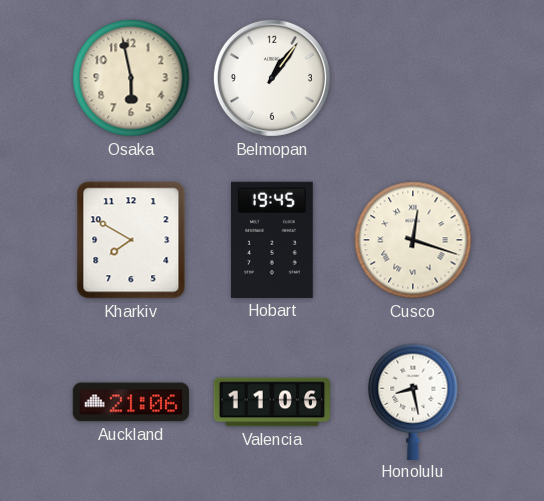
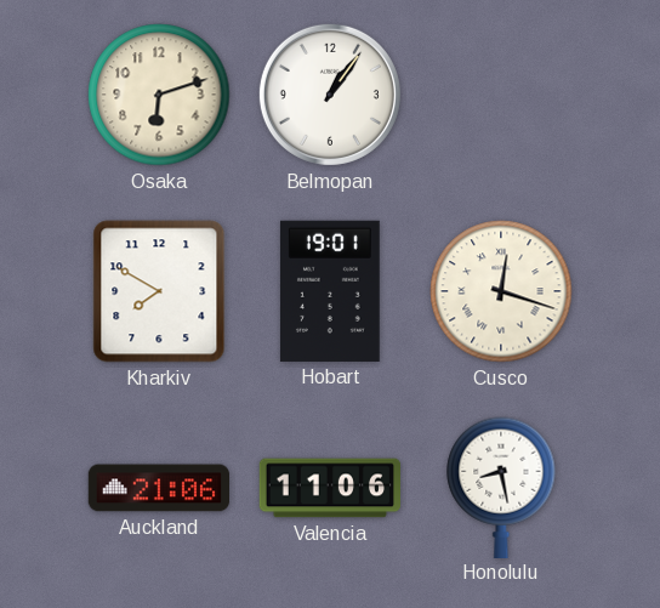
Osaka: 5:58 -> 6:12
Hobart: 19:45 -> 19:01
